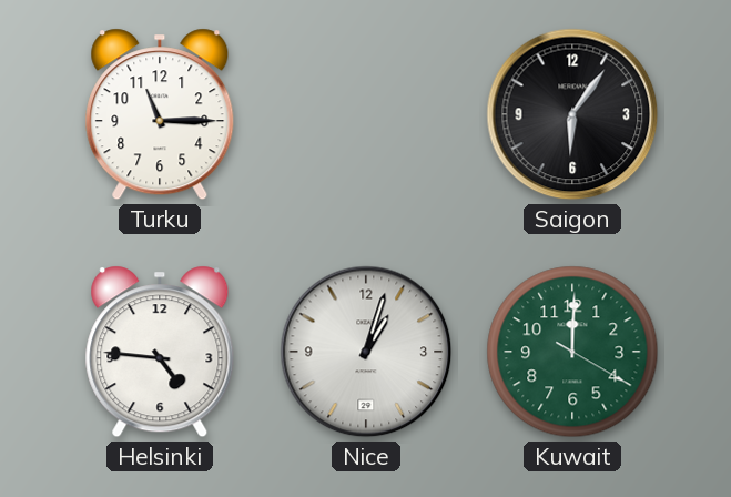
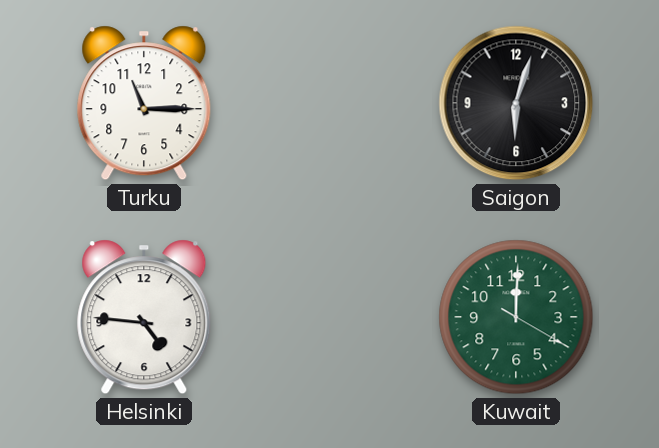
Saigon: 6:06 -> 6:03
Nice: 1:03 -> none
